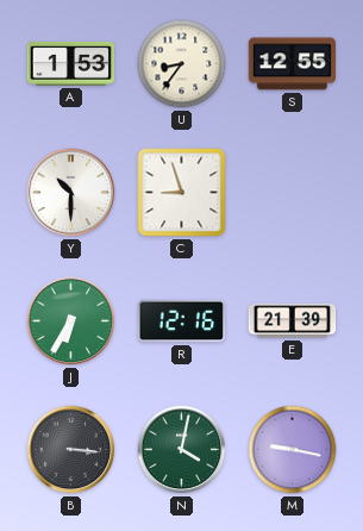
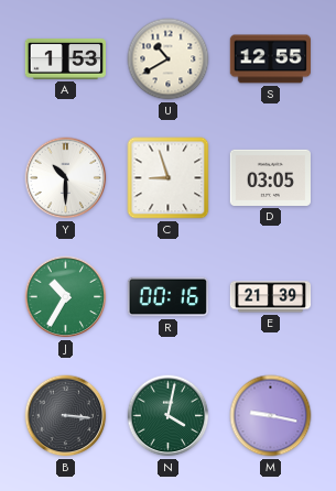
U: 8:36 -> 10:40
D: none -> 03:05
J: 6:35 -> 10:35
R: 12:16 -> 00:16
